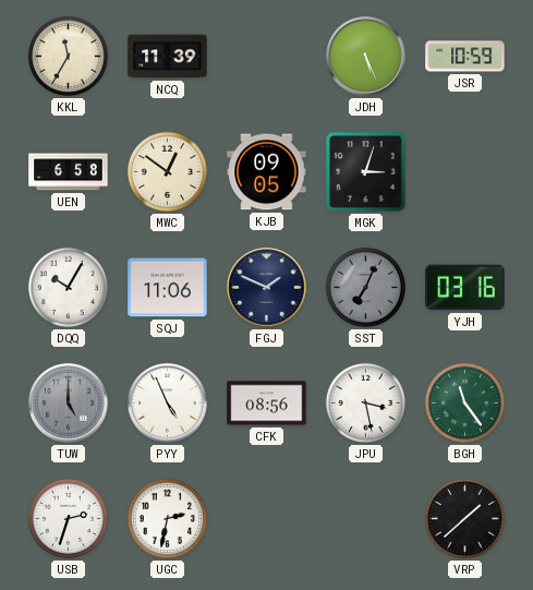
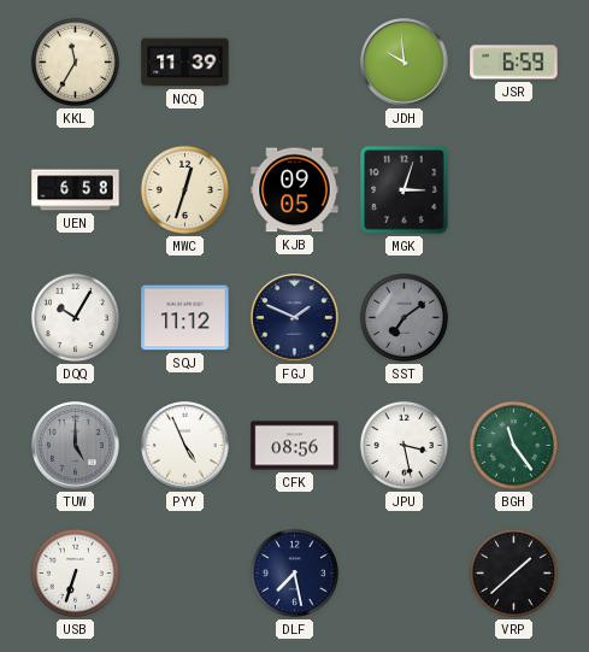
JDH: 5:26 -> 9:59
JSR: 10:59 -> 6:59
MWC: 12:51 -> 12:33
SQJ: 11:06 -> 11:12
SST: 7:04 -> 7:09
YJH: 03:16 -> none
USB: 2:33 -> 6:33
UGC: 2:32 -> none
DLF: none -> 7:28
